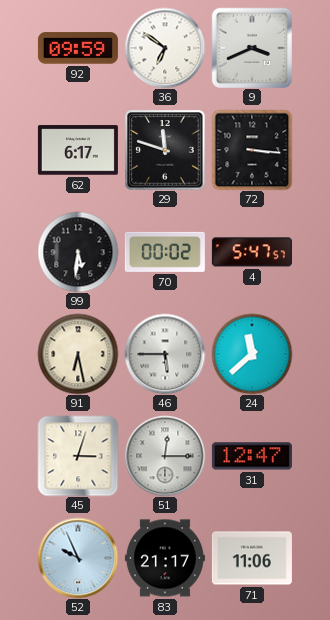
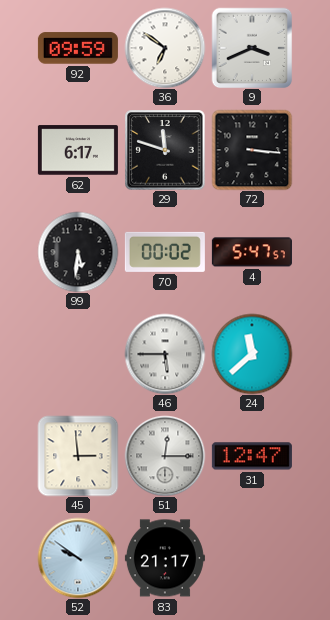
91: 6:28 -> none
45: 3:03 -> 2:59
52: 9:56 -> 9:51
71: 11:06 -> none
